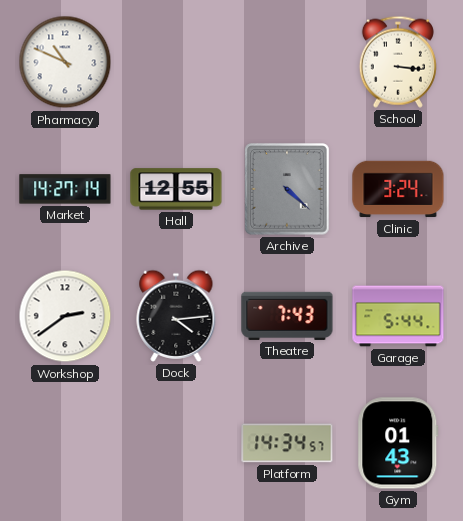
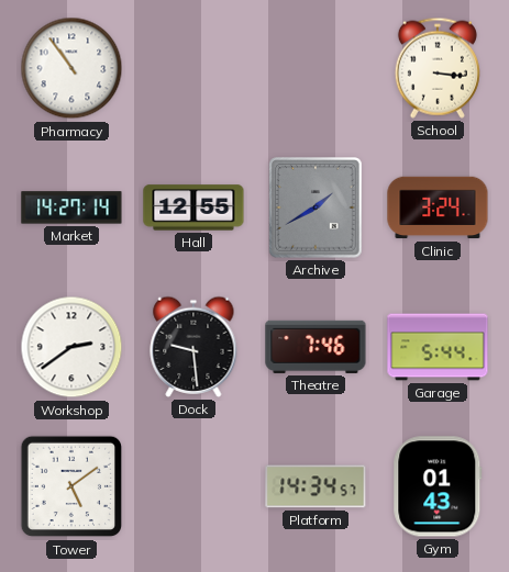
Pharmacy: 10:49 -> 10:54
Archive: 4:22 -> 1:40
Dock: 4:14 -> 9:29
Theatre: 7:43 -> 7:46
Tower: none -> 5:09
